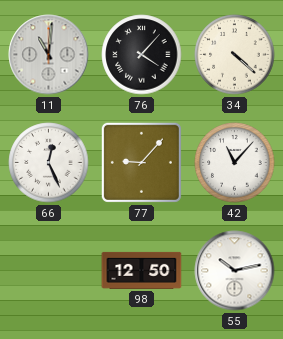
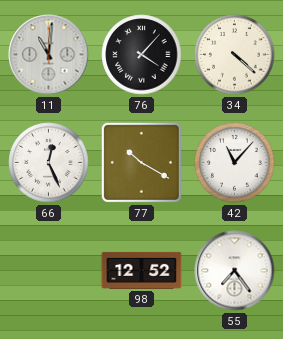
77: 9:07 -> 10:20
98: 12:50 -> 12:52
55: 10:13 -> 7:24
